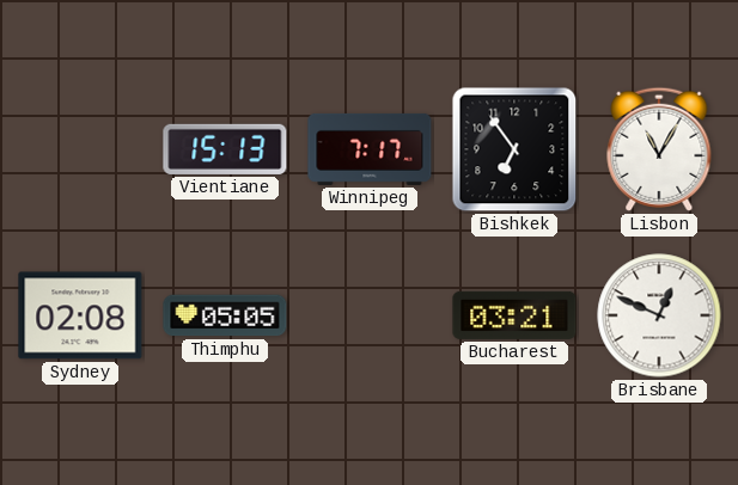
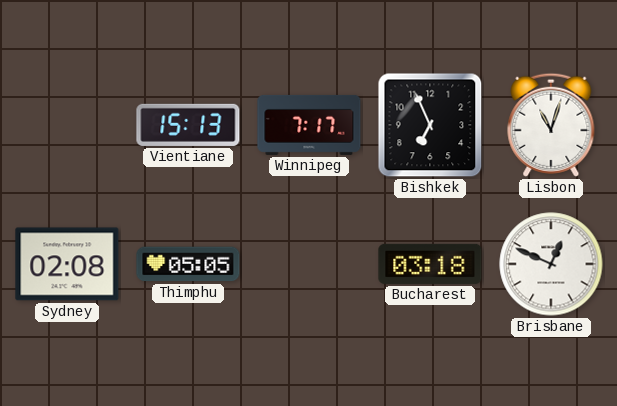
Bishkek: 6:54 -> 6:56
Lisbon: 11:05 -> 11:03
Bucharest: 03:21 -> 03:18
